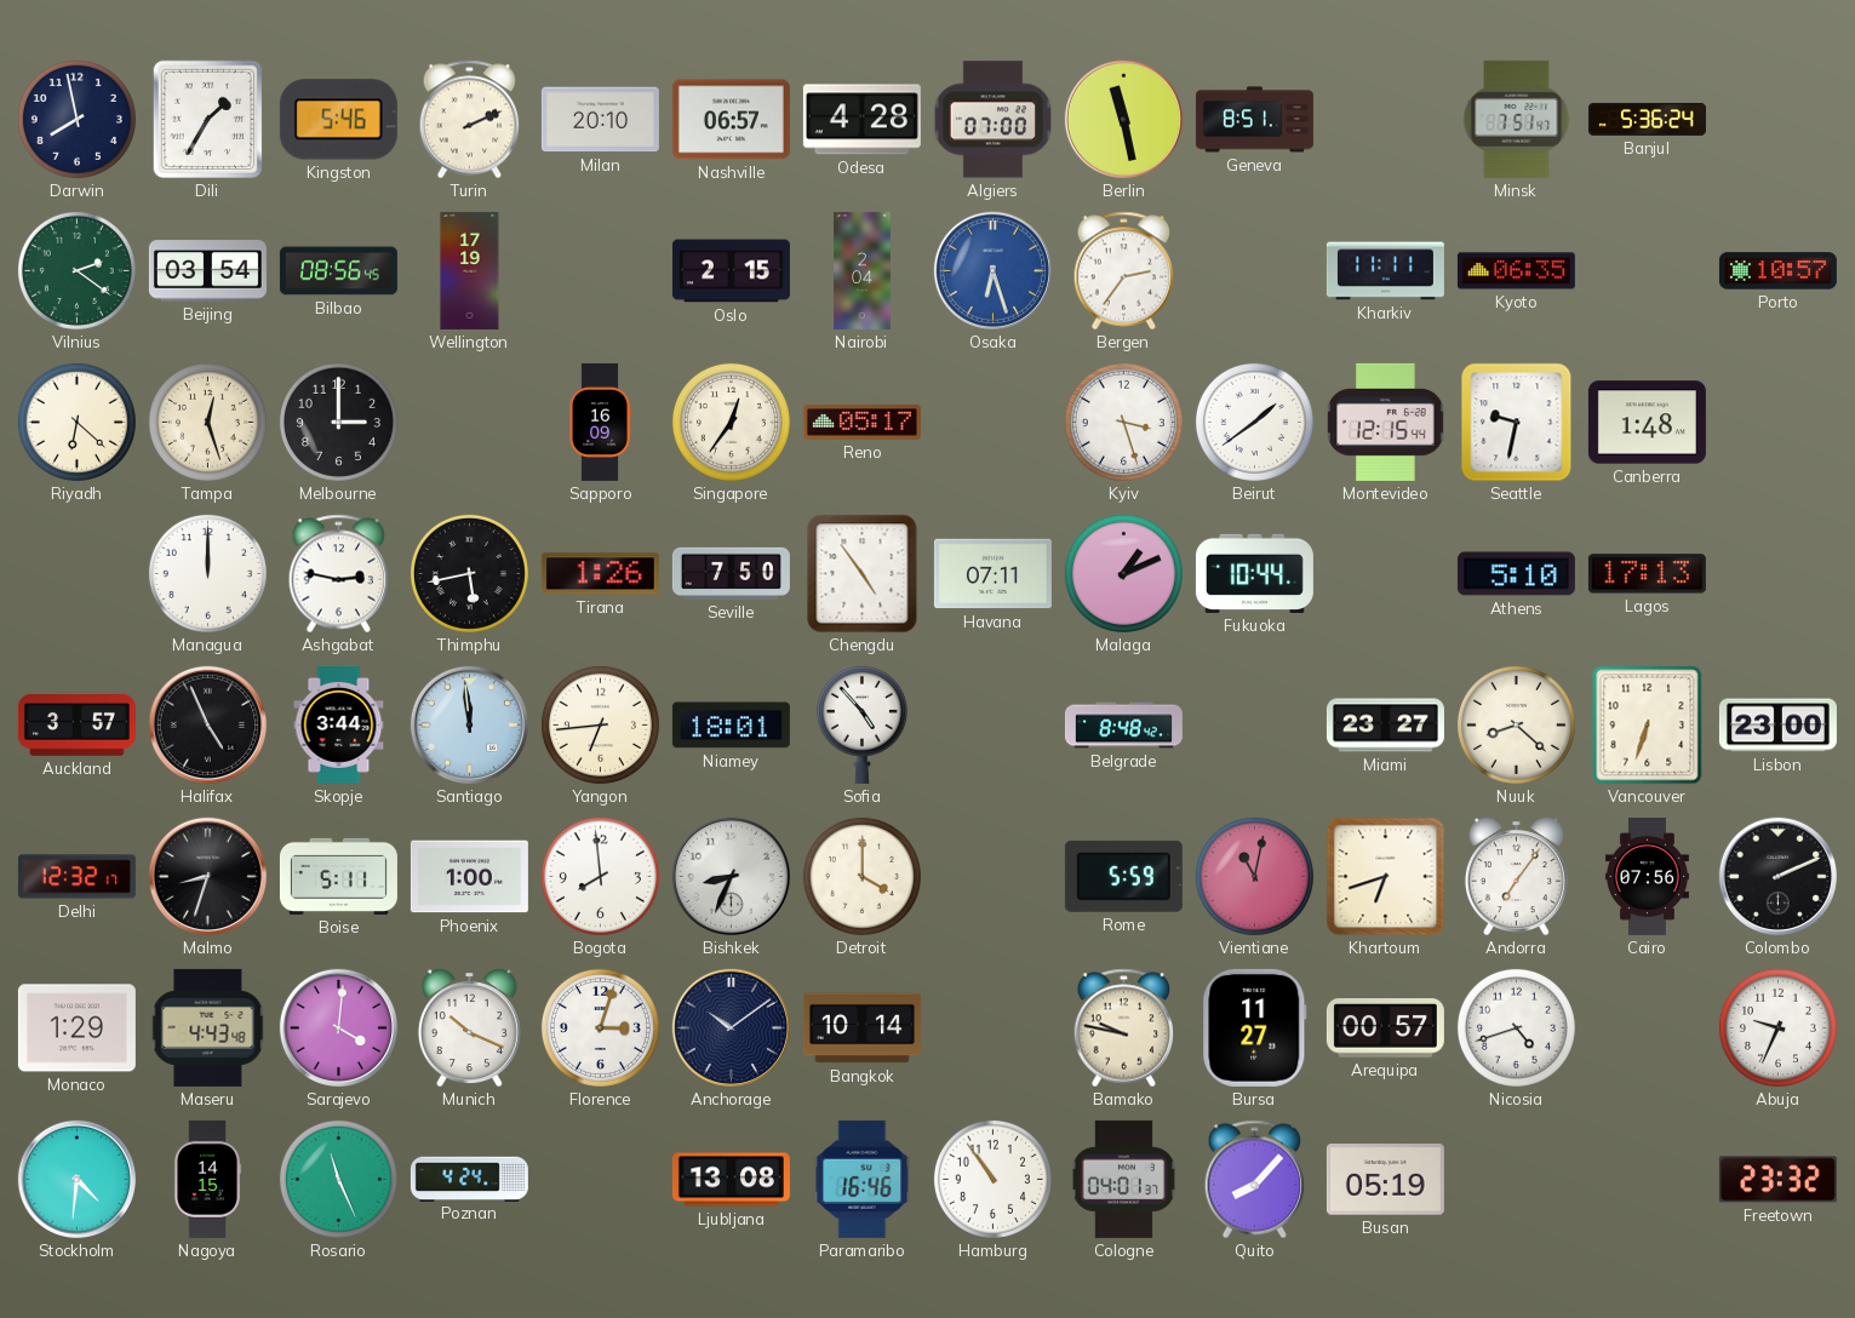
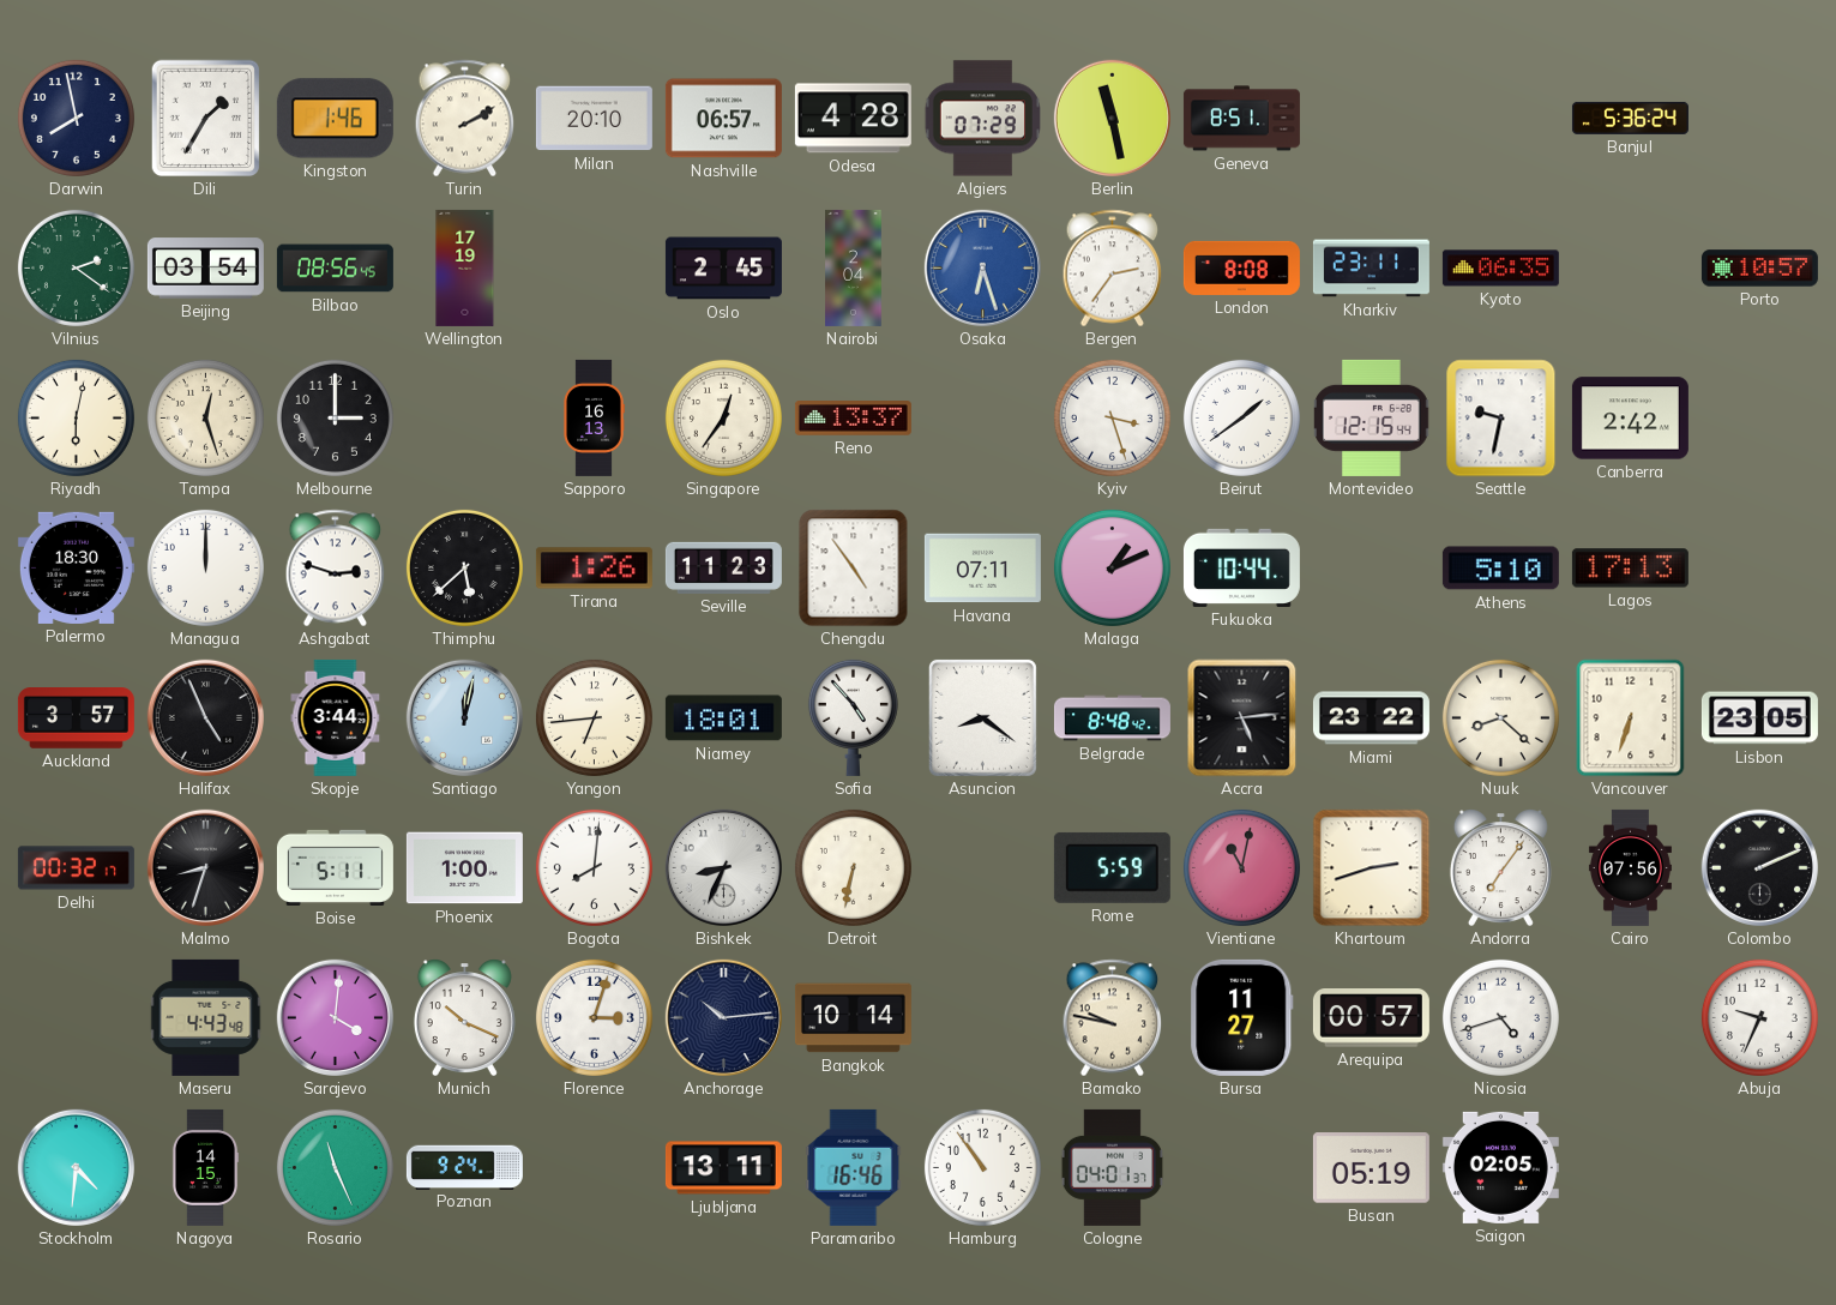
Kingston: 5:46 -> 1:46
Turin: 2:11 -> 2:10
Algiers: 07:00 -> 07:29
Minsk: 7:51 -> none
Oslo: 2:15 -> 2:45
London: none -> 8:08
Kharkiv: 11:11 -> 23:11
Riyadh: 6:22 -> 6:02
Sapporo: 16:09 -> 16:13
Reno: 05:17 -> 13:37
Canberra: 1:48 -> 2:42
Palermo: none -> 18:30
Ashgabat: 2:47 -> 2:48
Thimphu: 5:43 -> 5:38
Seville: 7:50 -> 11:23
Santiago: 11:59 -> 12:02
Asuncion: none -> 8:21
Accra: none -> 5:14
Miami: 23:27 -> 23:22
Lisbon: 23:00 -> 23:05
Delhi: 12:32 -> 00:32
Bogota: 7:59 -> 8:01
Detroit: 4:00 -> 6:32
Khartoum: 6:42 -> 2:42
Monaco: 1:29 -> none
Anchorage: 10:09 -> 10:14
Poznan: 4:24 -> 9:24
Ljubljana: 13:08 -> 13:11
Quito: 8:07 -> none
Saigon: none -> 02:05
Freetown: 23:32 -> none
